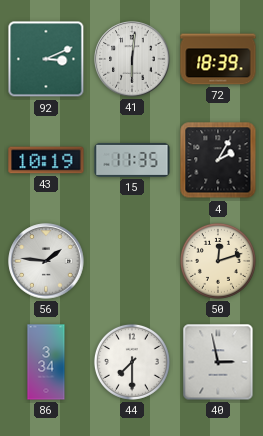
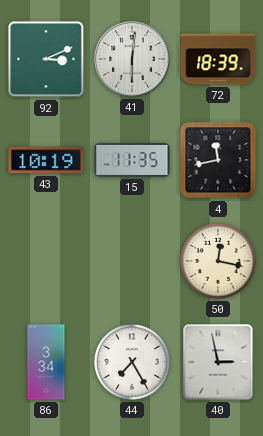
4: 2:05 -> 11:43
56: 1:46 -> none
50: 12:12 -> 12:17
44: 7:30 -> 7:25
